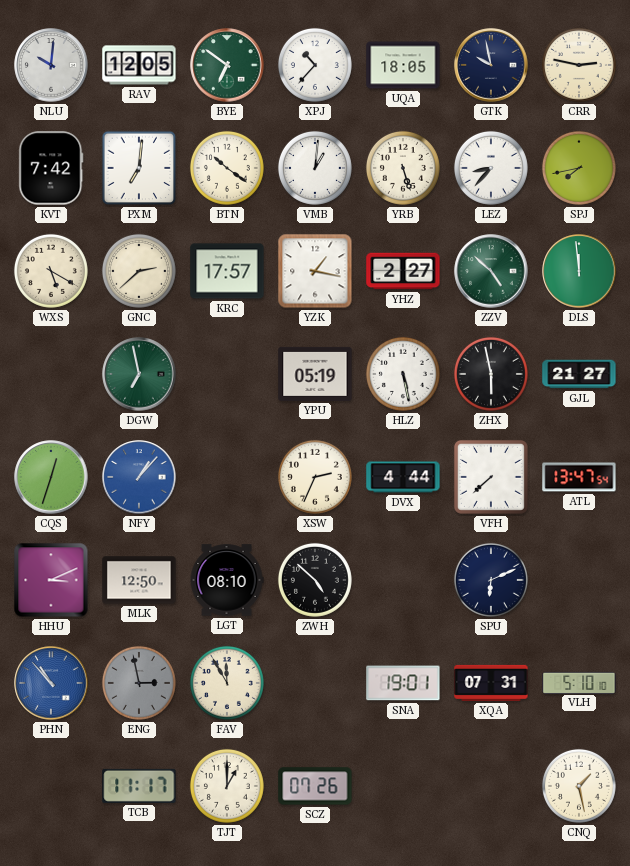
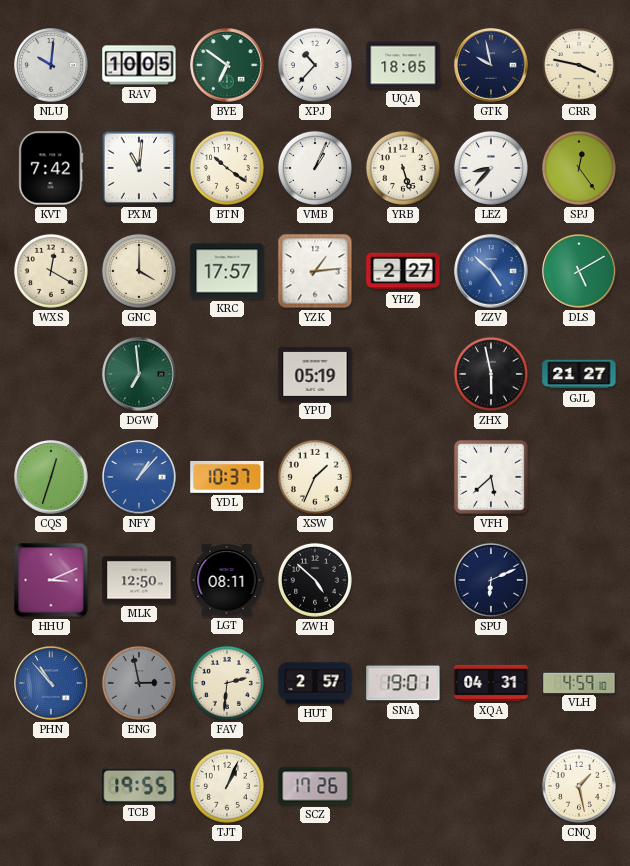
RAV: 12:05 -> 10:05
CRR: 2:47 -> 3:47
PXM: 7:01 -> 11:01
VMB: 1:01 -> 1:04
SPJ: 7:43 -> 12:24
WXS: 5:20 -> 12:20
GNC: 2:38 -> 4:00
YZK: 1:17 -> 1:14
ZZV dial: green -> blue
DLS: 11:59 -> 5:10
DGW: 6:58 -> 6:59
HLZ: 5:28 -> none
YDL: none -> 10:37
XSW: 2:34 -> 1:34
DVX: 4:44 -> none
VFH: 7:38 -> 5:38
ATL: 13:47 -> none
LGT: 08:10 -> 08:11
FAV: 11:55 -> 2:31
HUT: none -> 2:57
XQA: 07:31 -> 04:31
VLH: 5:10 -> 4:59
TCB: 11:17 -> 19:55
TJT: 1:00 -> 1:04
SCZ: 07:26 -> 17:26
